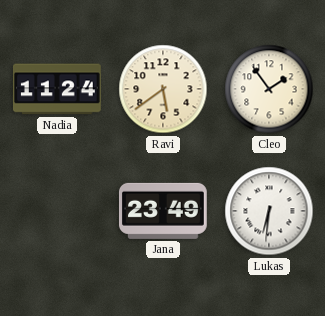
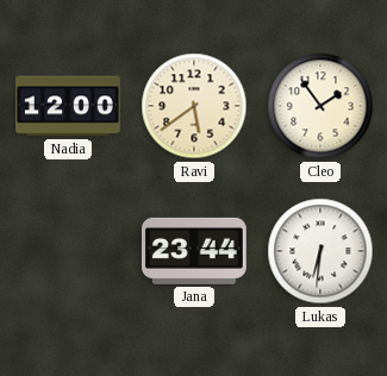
Nadia: 11:24 -> 12:00
Jana: 23:49 -> 23:44
